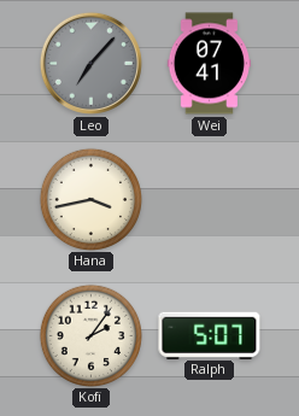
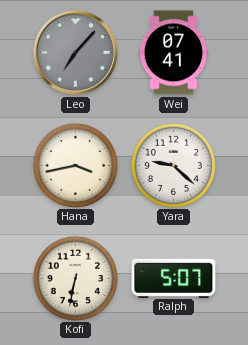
Yara: none -> 9:22
Kofi: 2:06 -> 6:32
